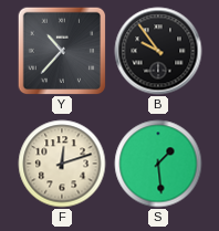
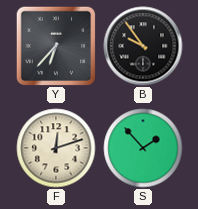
Y: 10:37 -> 6:37
S: 1:29 -> 1:53
